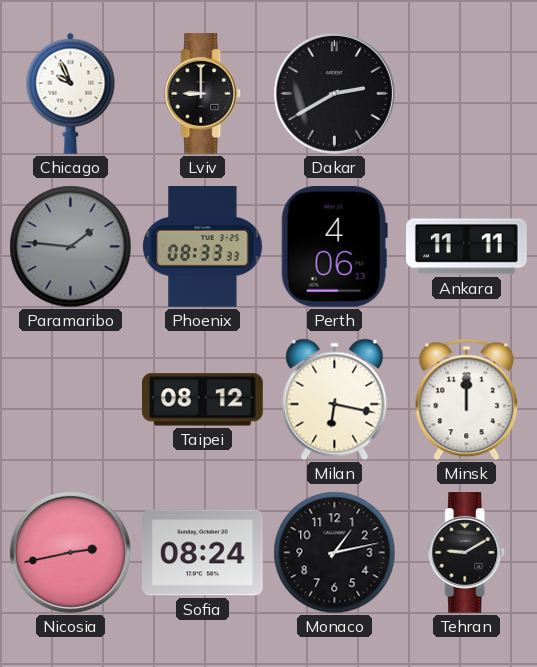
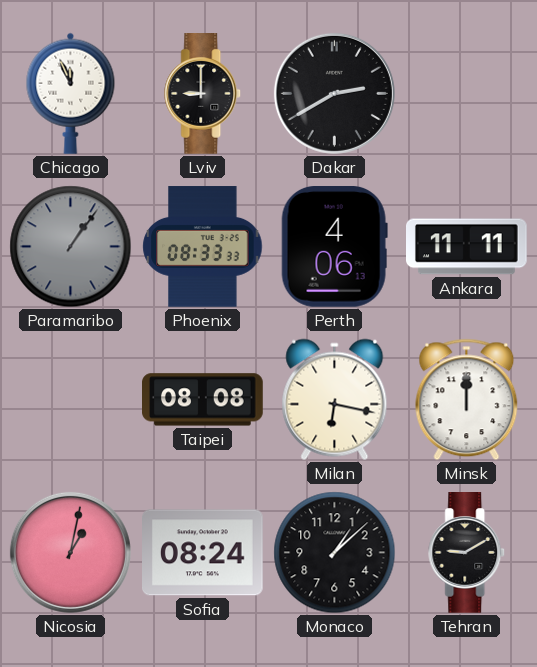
Chicago: 9:56 -> 11:56
Paramaribo: 1:46 -> 1:06
Taipei: 08:12 -> 08:08
Nicosia: 2:43 -> 1:02
Monaco: 1:13 -> 1:08
